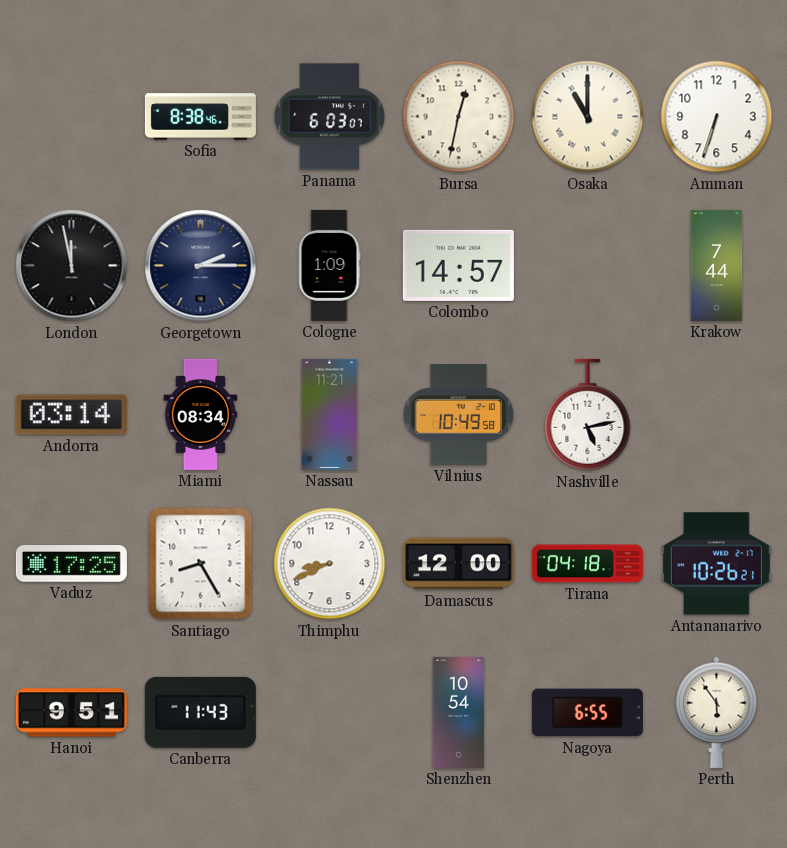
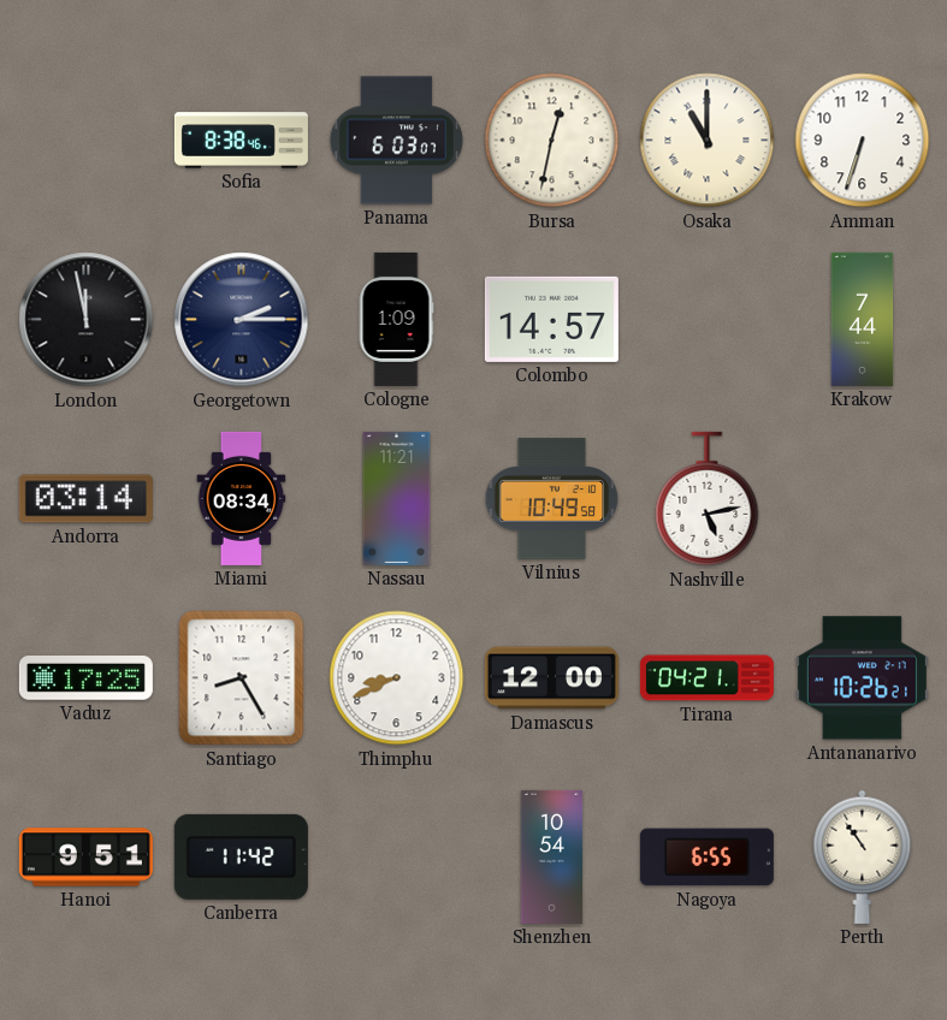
Tirana: 04:18 -> 04:21
Canberra: 11:43 -> 11:42
Perth: 5:54 -> 10:54
